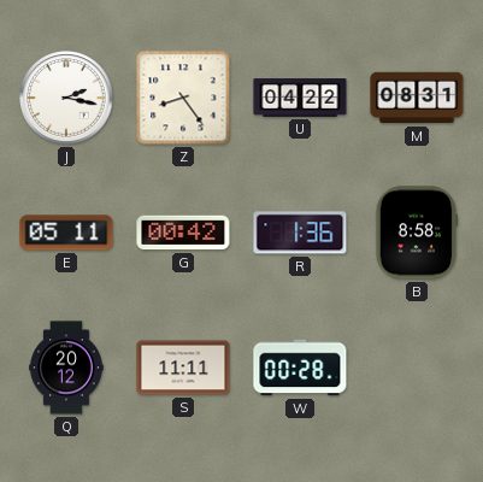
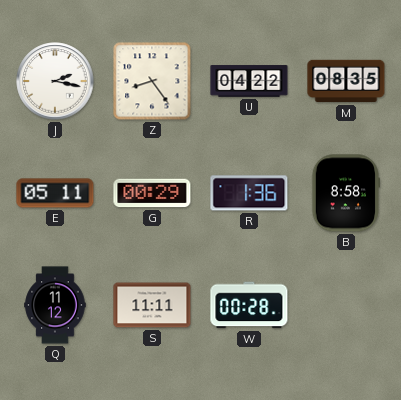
M: 08:31 -> 08:35
G: 00:42 -> 00:29
Q: 20:12 -> 11:12
